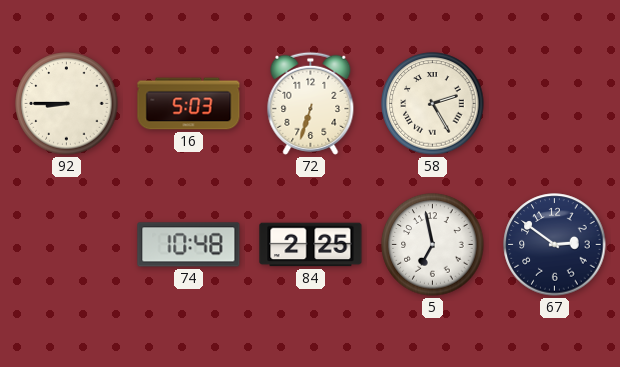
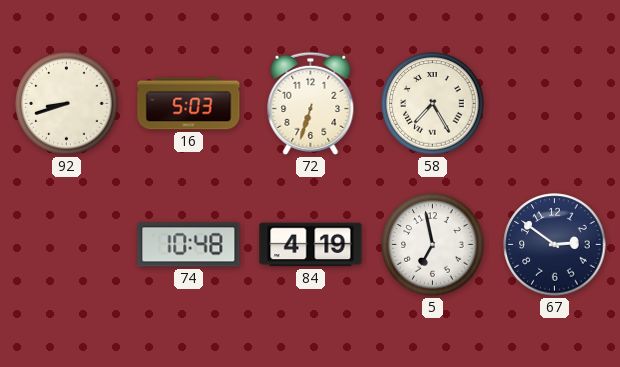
92: 8:45 -> 8:42
58: 2:25 -> 7:25
84: 2:25 -> 4:19
